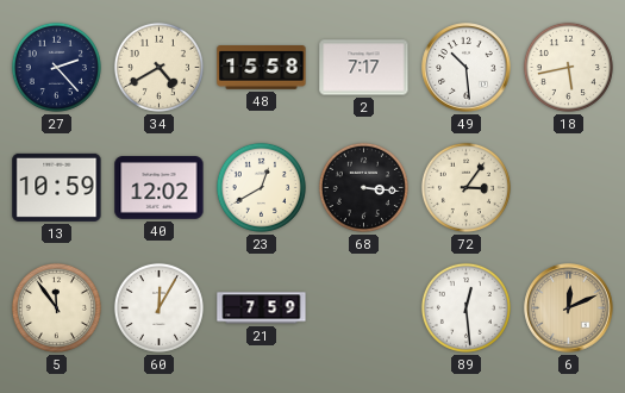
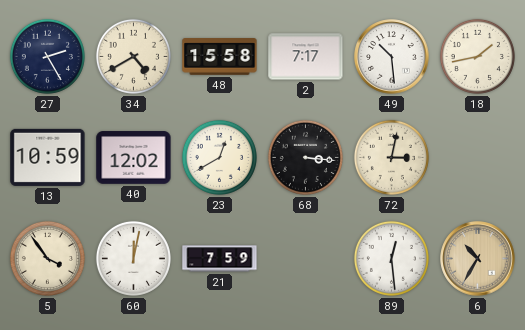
27: 2:23 -> 2:25
18: 5:43 -> 1:43
72: 3:06 -> 3:02
5: 11:54 -> 3:54
60: 12:05 -> 12:02
6: 12:11 -> 10:35
